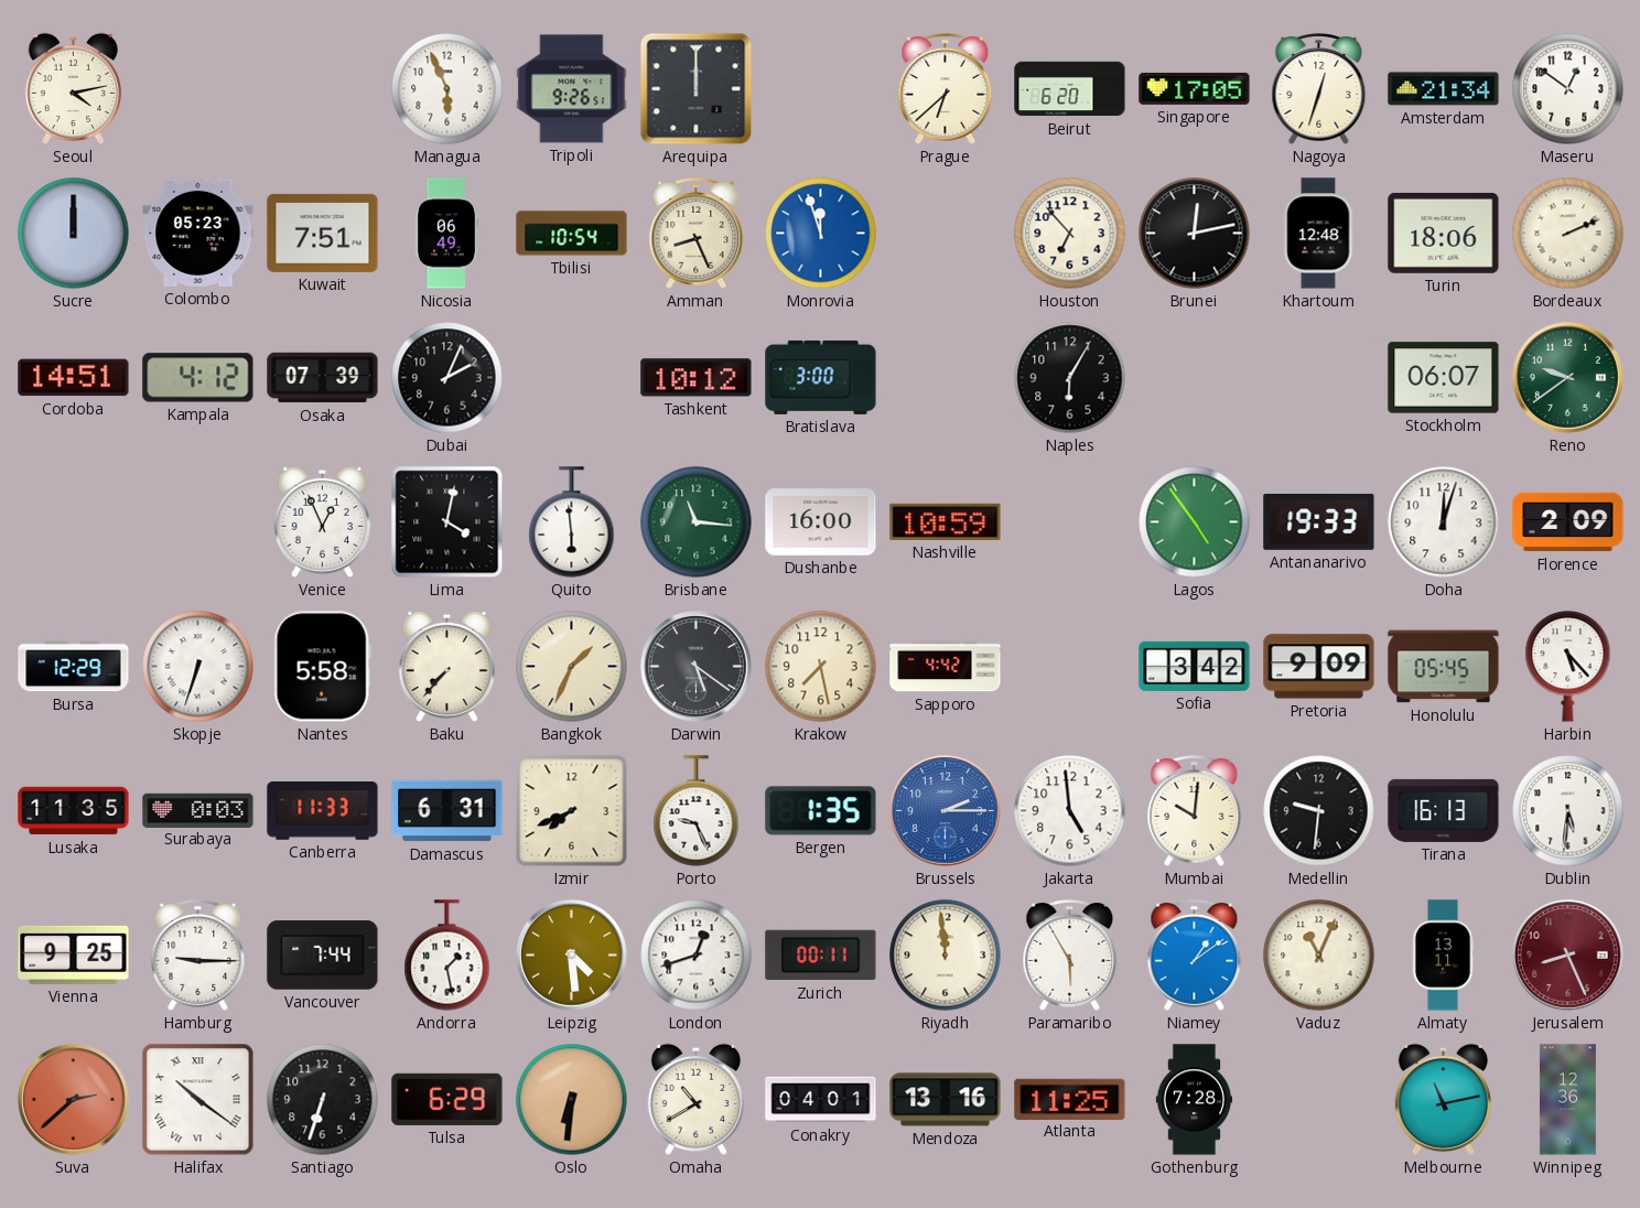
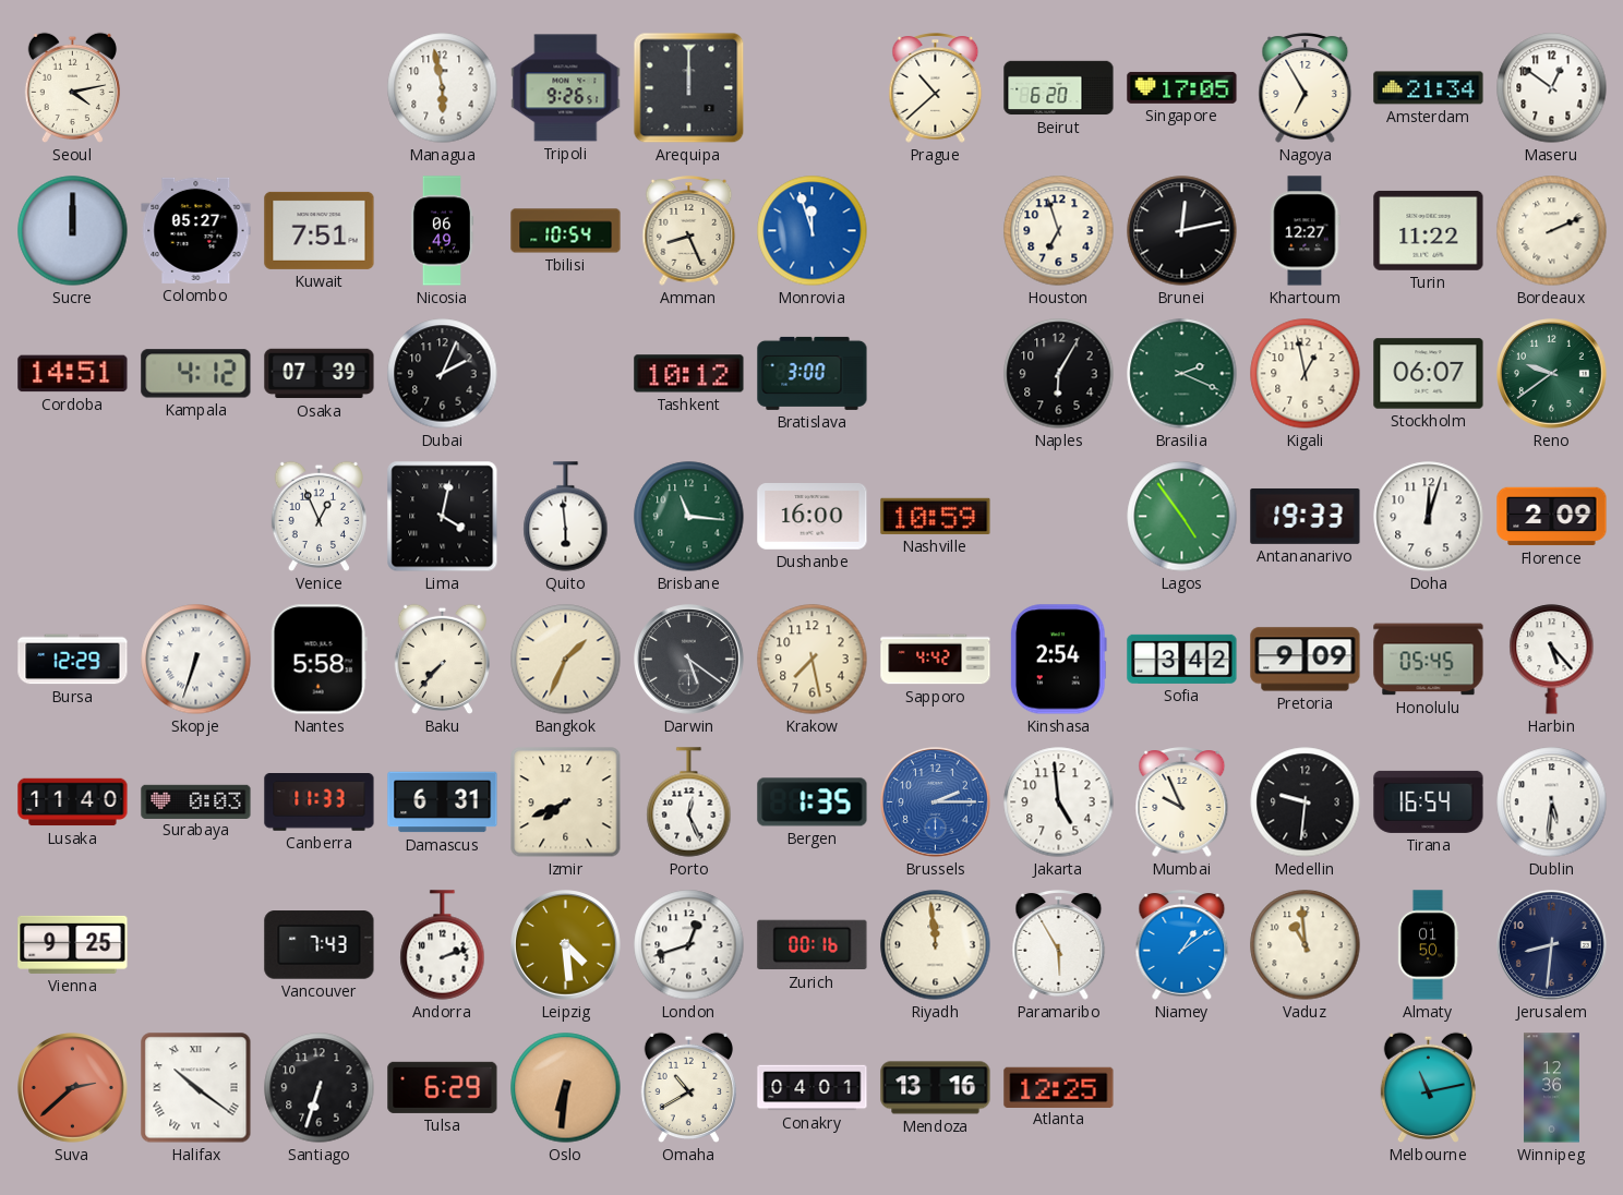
Managua: 5:56 -> 5:58
Prague: 6:38 -> 10:38
Nagoya: 12:33 -> 6:55
Colombo: 05:23 -> 05:27
Houston: 6:53 -> 6:57
Khartoum: 12:48 -> 12:27
Turin: 18:06 -> 11:22
Brasilia: none -> 2:19
Kigali: none -> 12:58
Kinshasa: none -> 2:54
Lusaka: 11:35 -> 11:40
Porto: 9:26 -> 12:26
Mumbai: 10:01 -> 9:56
Tirana: 16:13 -> 16:54
Hamburg: 9:15 -> none
Vancouver: 7:44 -> 7:43
Andorra: 1:28 -> 2:12
Zurich: 00:11 -> 00:16
Vaduz: 11:04 -> 10:59
Almaty: 13:11 -> 01:50
Jerusalem: 8:26 -> 8:31
Jerusalem dial: burgundy -> navy
Atlanta: 11:25 -> 12:25
Gothenburg: 7:28 -> none
